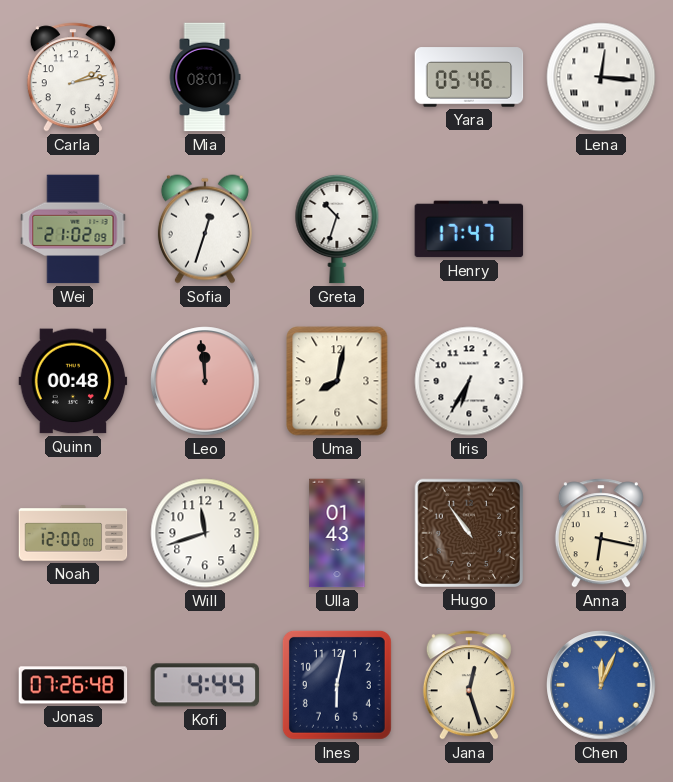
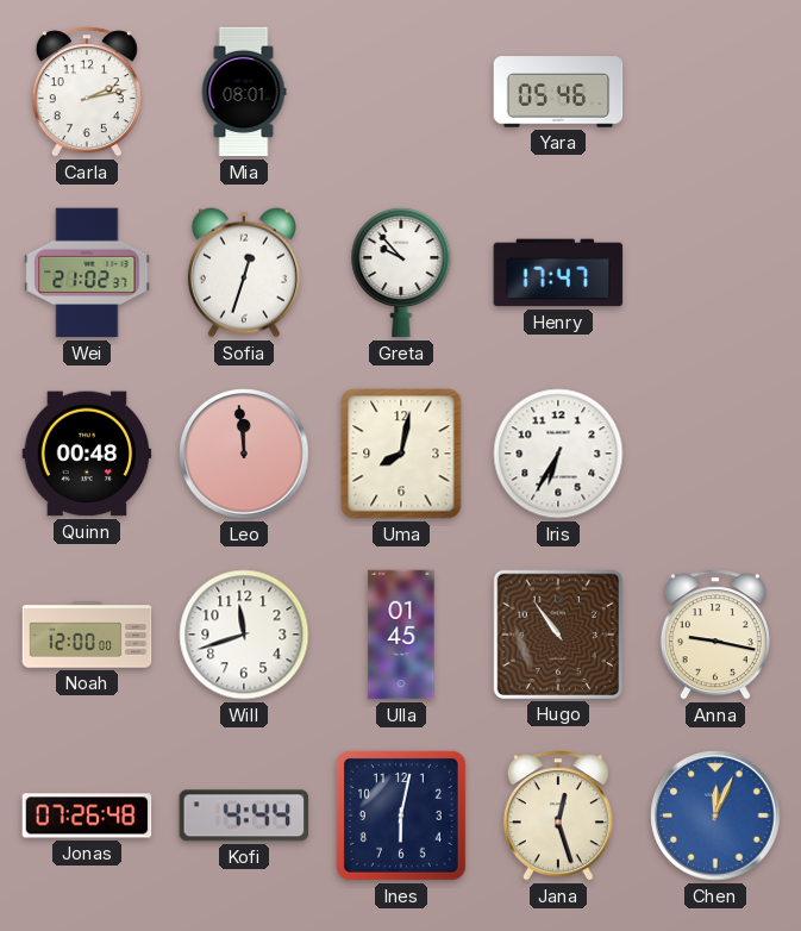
Lena: 12:16 -> none
Wei: 21:02:09 -> 21:02:37
Greta: 10:33 -> 9:53
Ulla: 01:43 -> 01:45
Anna: 6:17 -> 9:17
